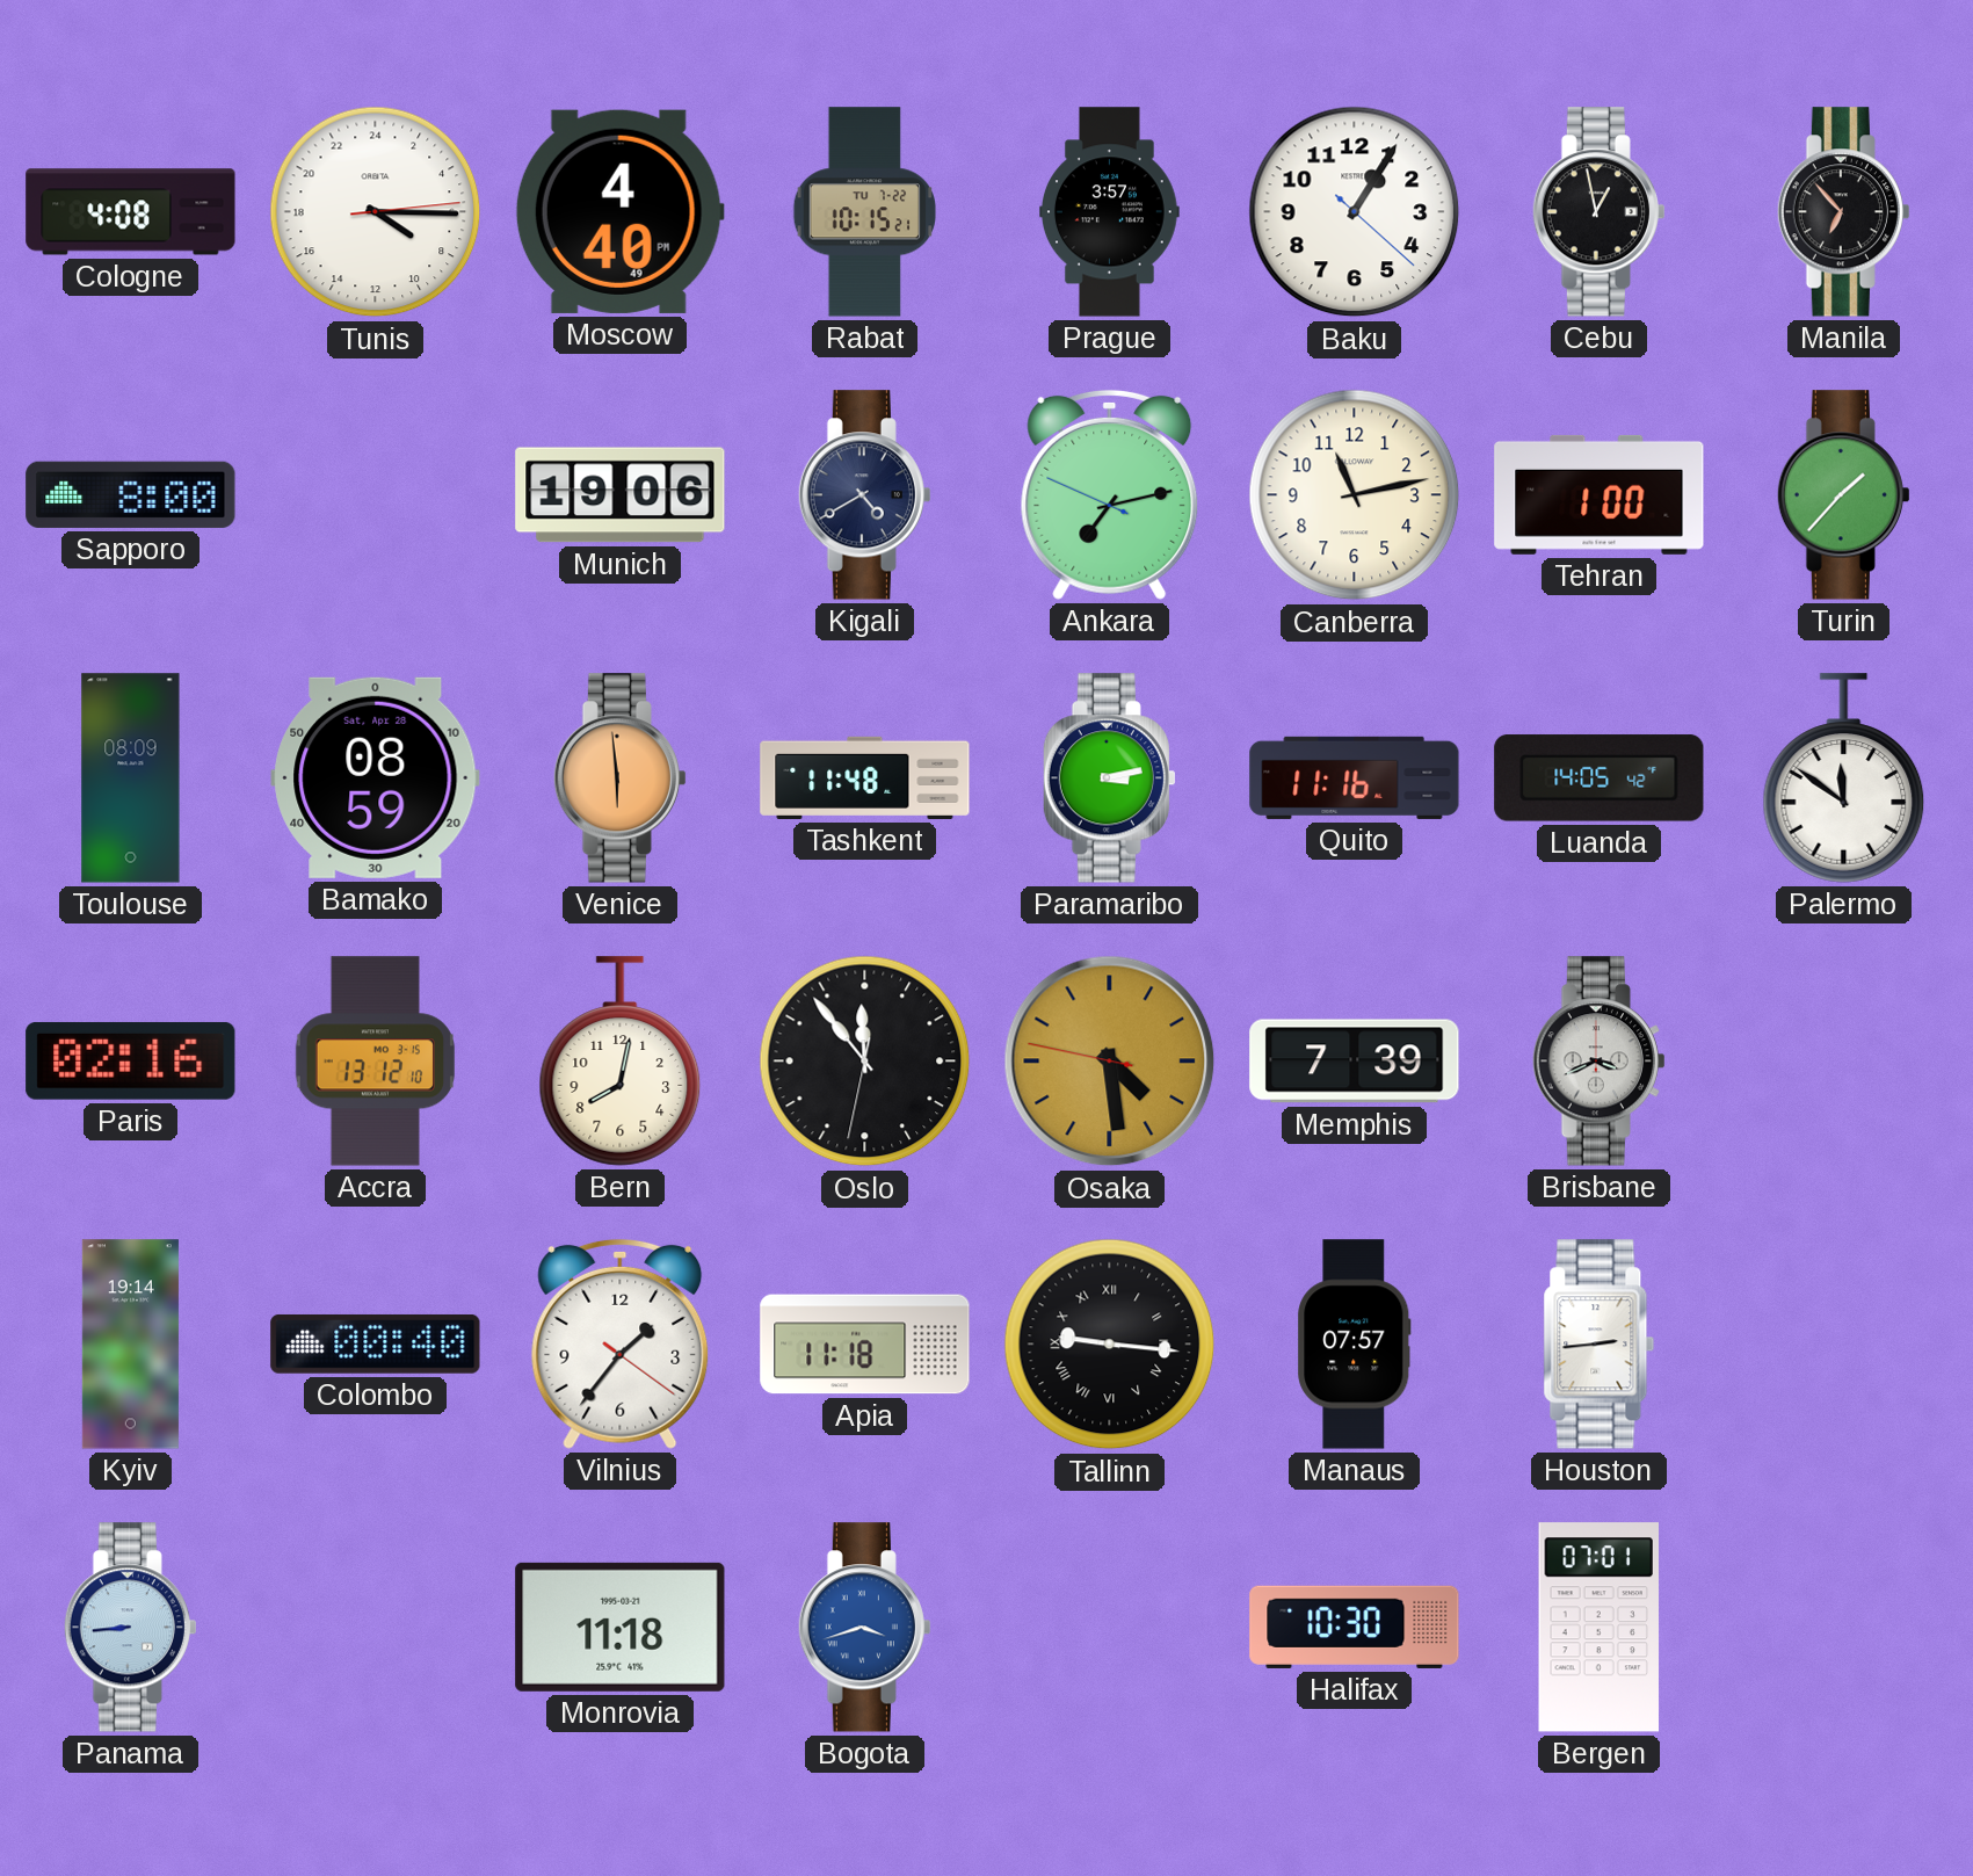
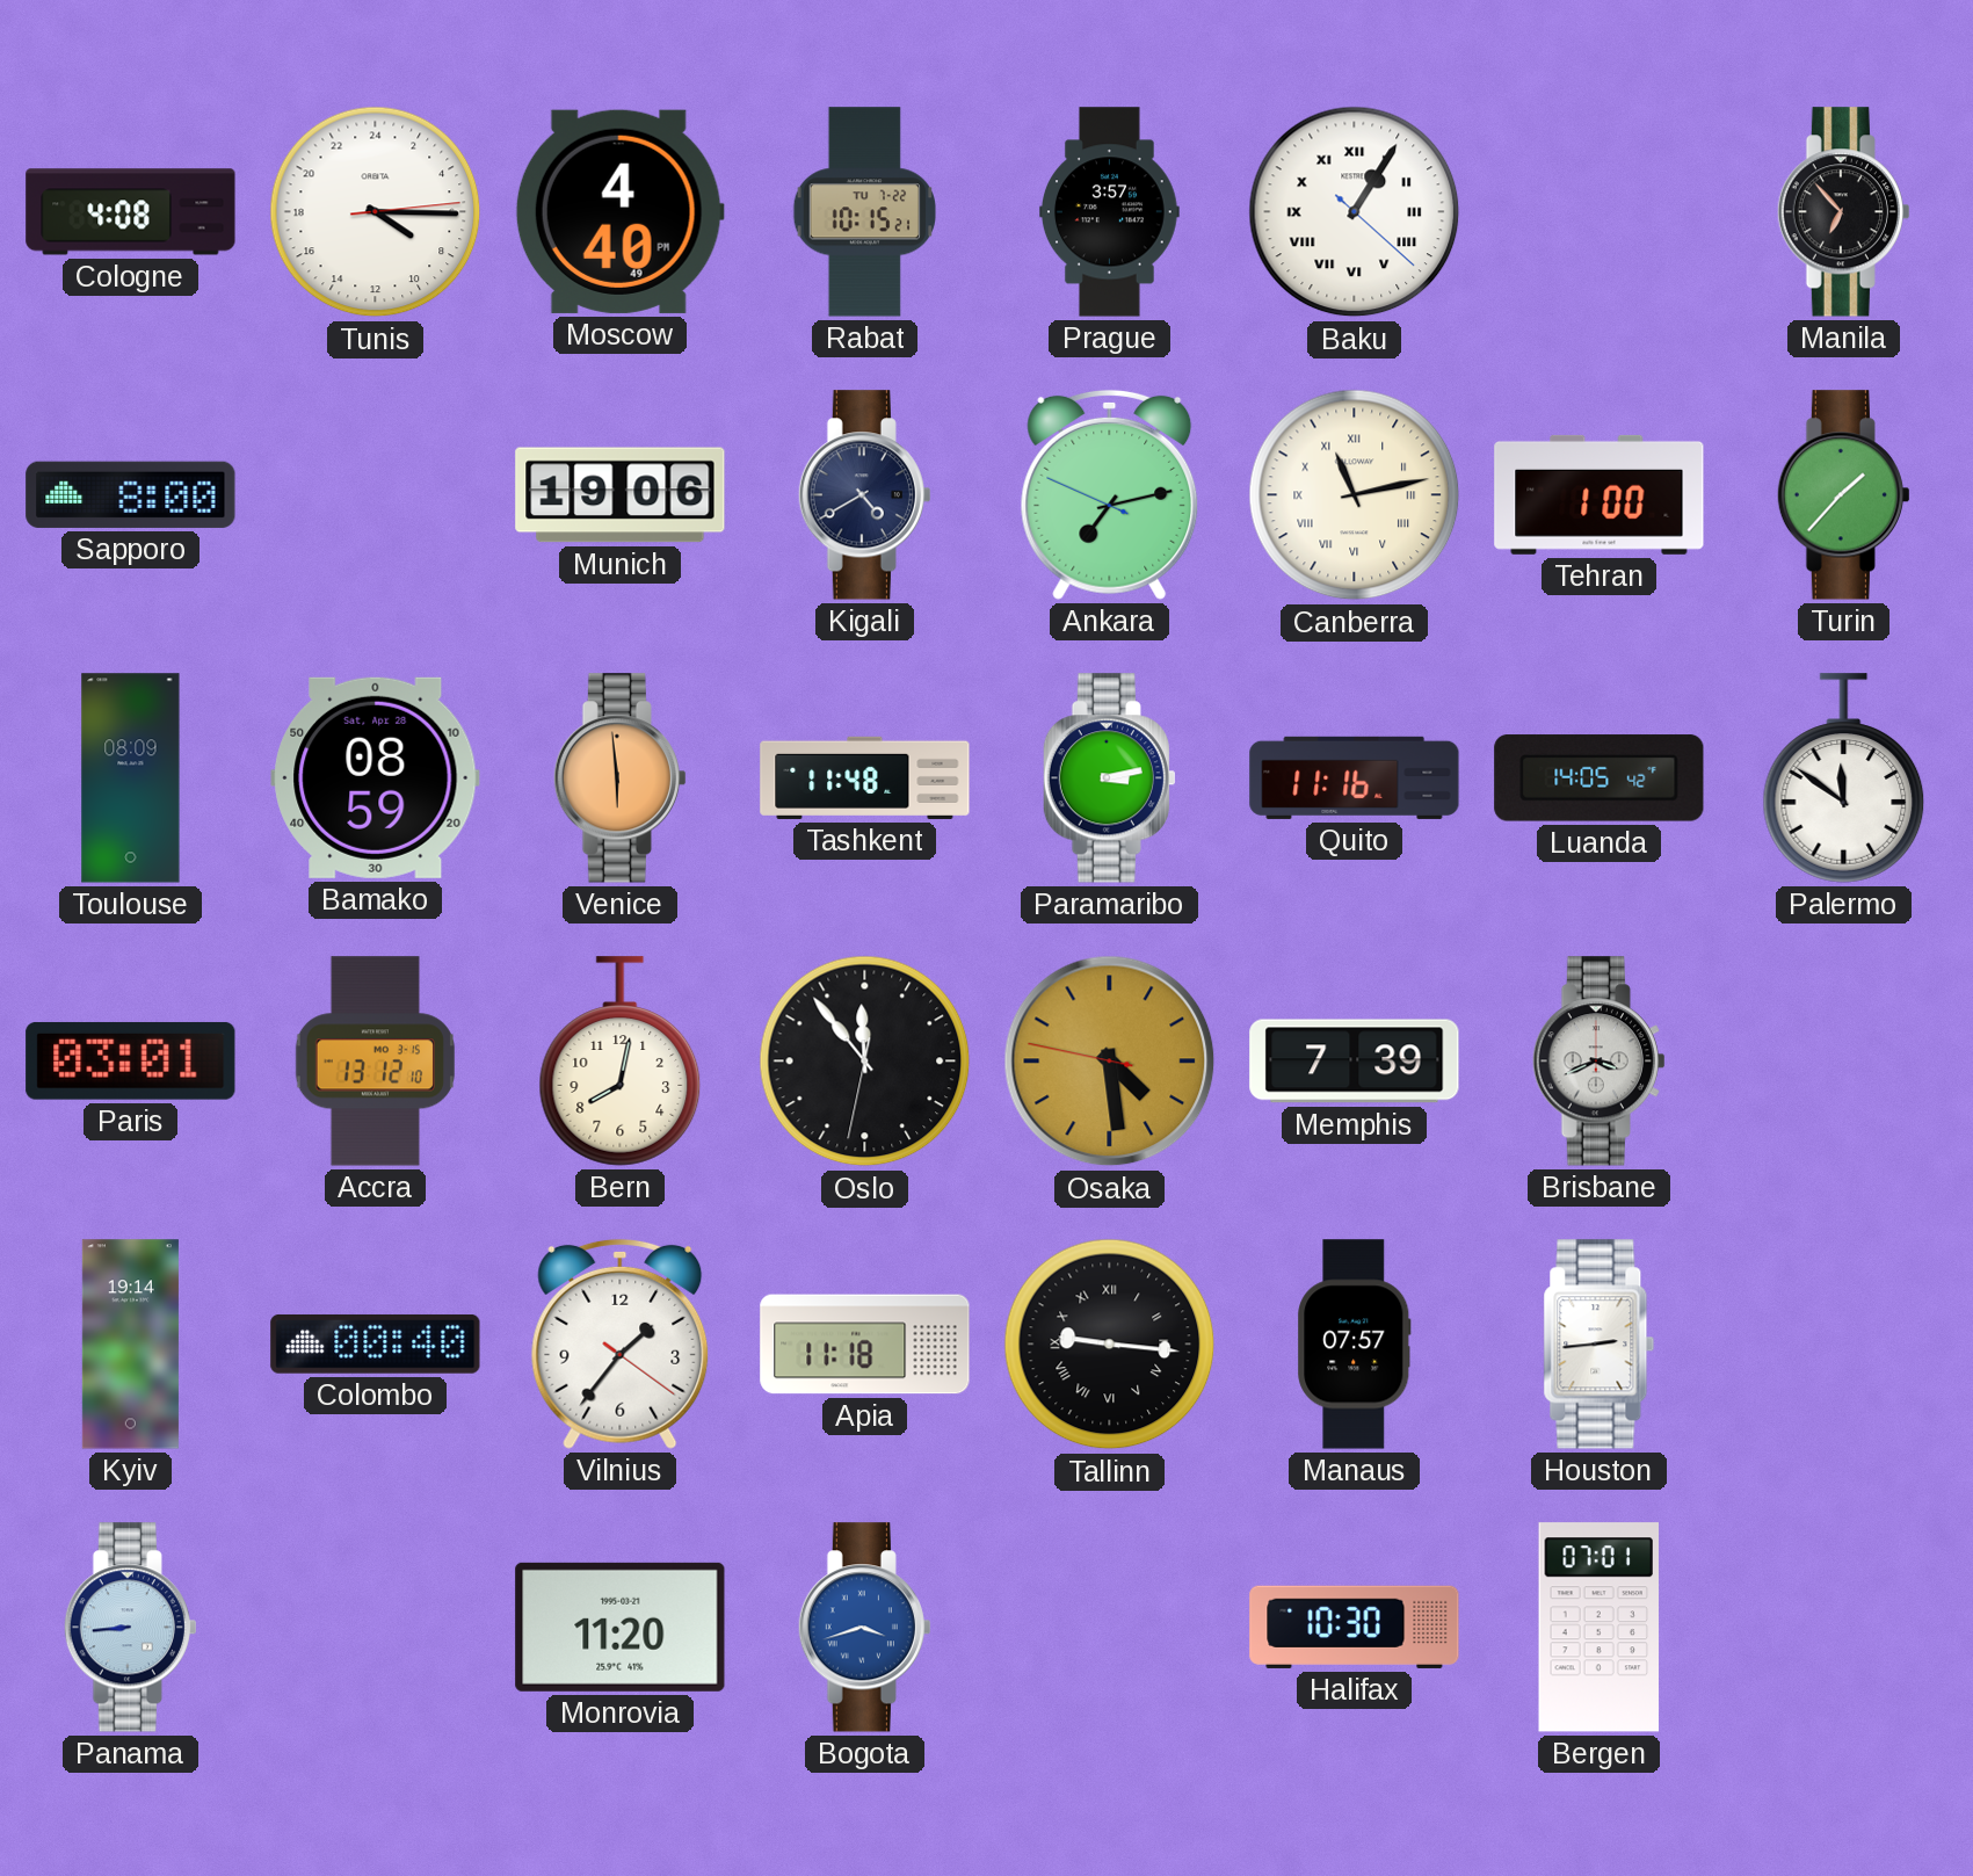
Baku numerals: Arabic -> Roman
Cebu: 12:58 -> none
Canberra numerals: Arabic -> Roman
Paris: 02:16 -> 03:01
Monrovia: 11:18 -> 11:20
